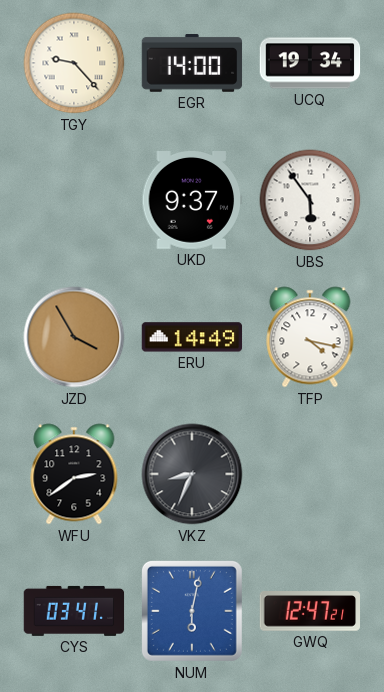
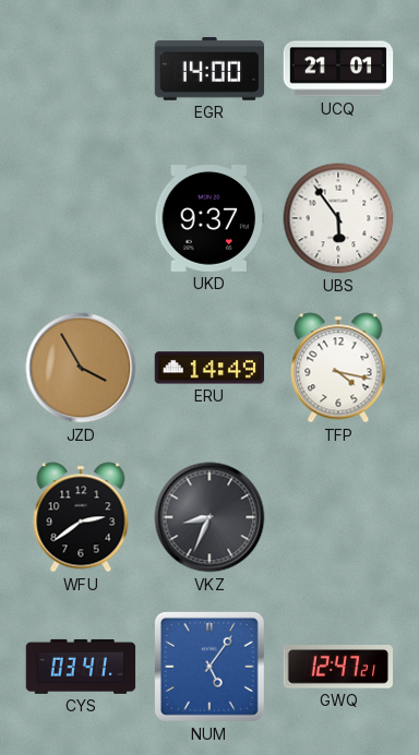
TGY: 9:23 -> none
UCQ: 19:34 -> 21:01
NUM: 6:02 -> 5:06
